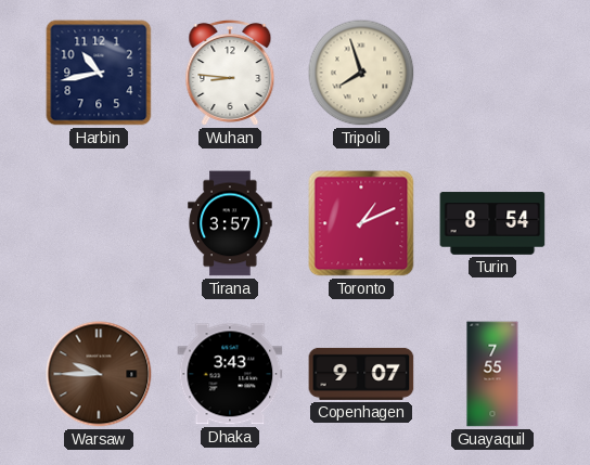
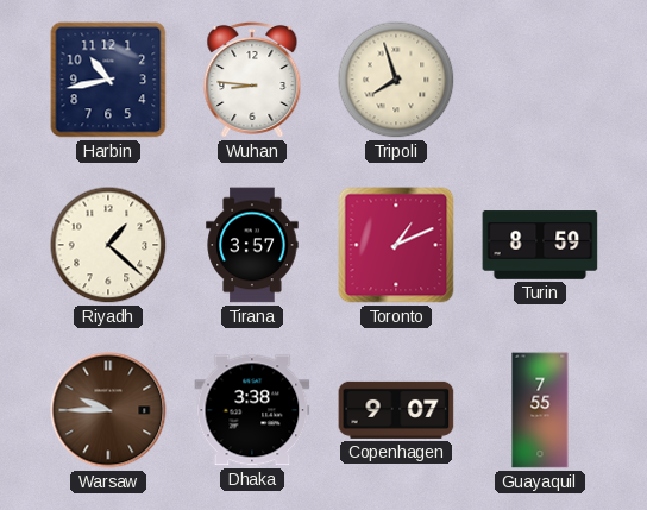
Riyadh: none -> 1:22
Turin: 8:54 -> 8:59
Dhaka: 3:43 -> 3:38
